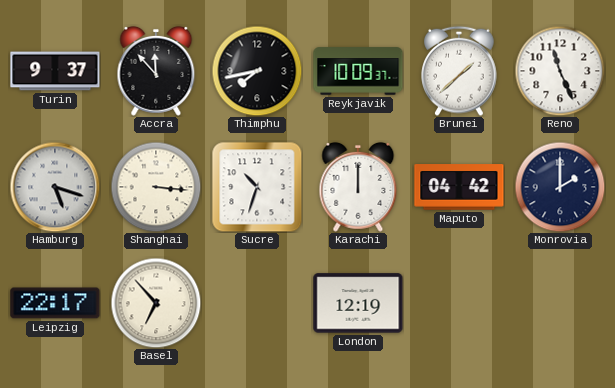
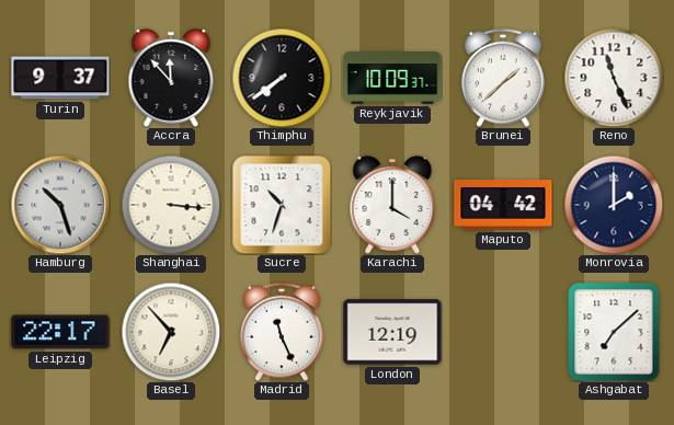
Thimphu: 7:43 -> 7:39
Hamburg: 5:18 -> 10:27
Karachi: 12:00 -> 4:00
Madrid: none -> 11:26
Ashgabat: none -> 7:08
